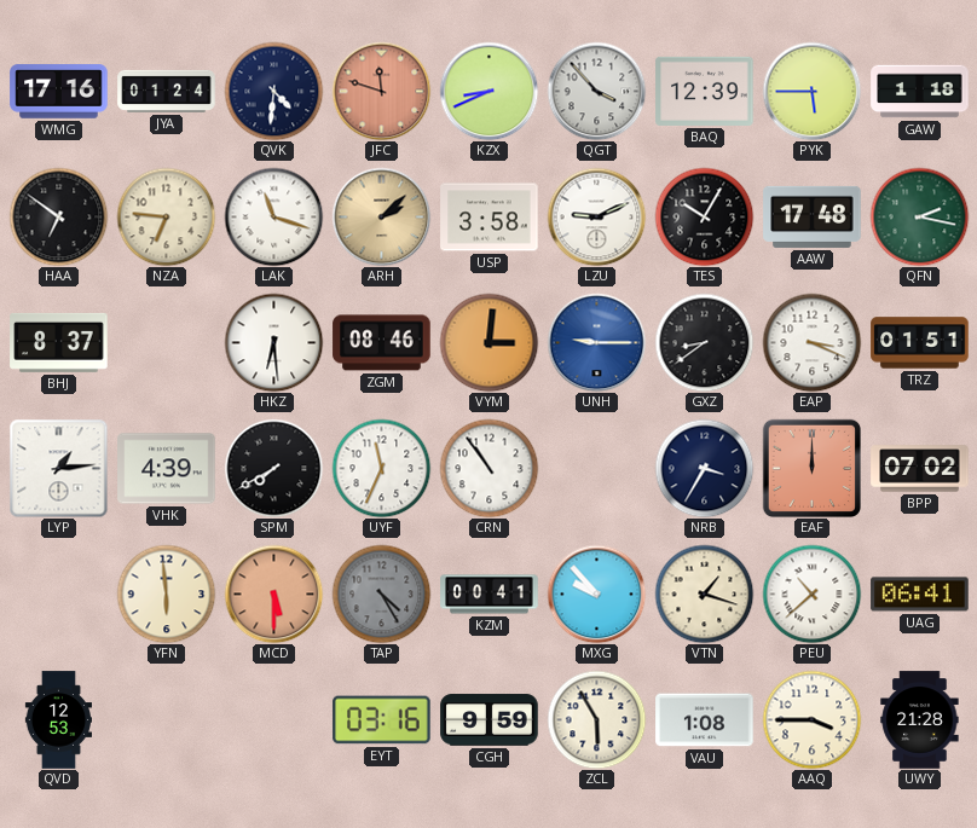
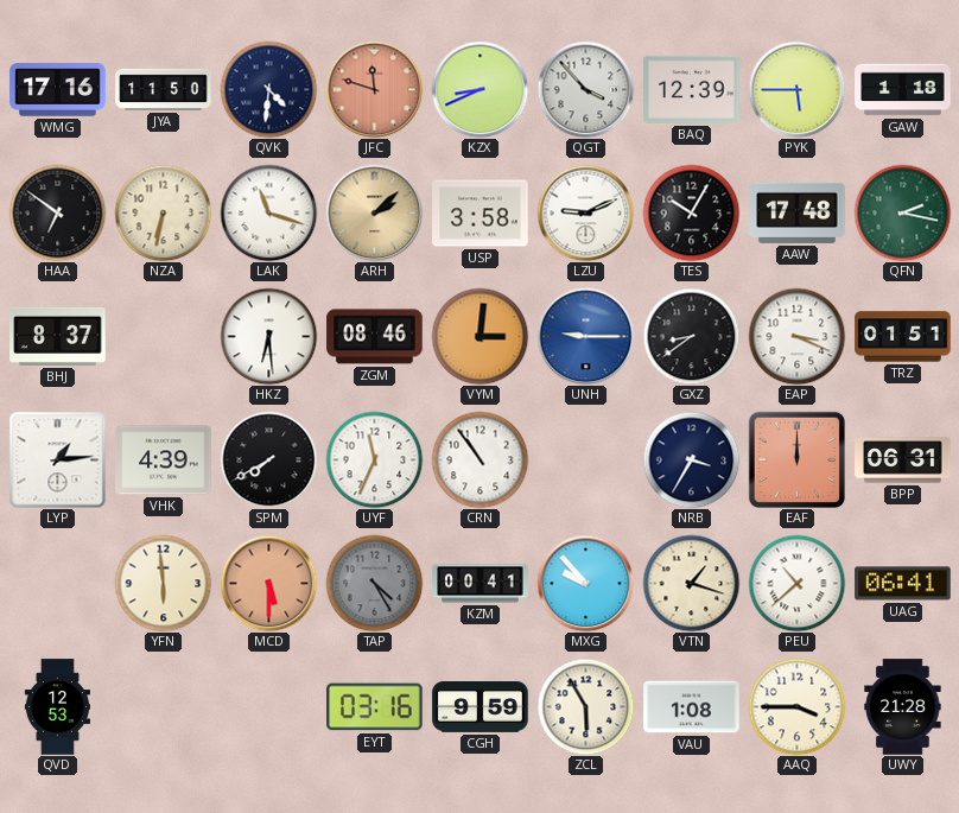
JYA: 01:24 -> 11:50
NZA: 6:46 -> 6:32
BPP: 07:02 -> 06:31
